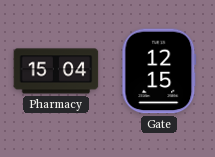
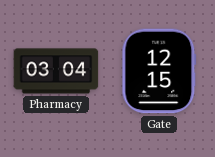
Pharmacy: 15:04 -> 03:04
